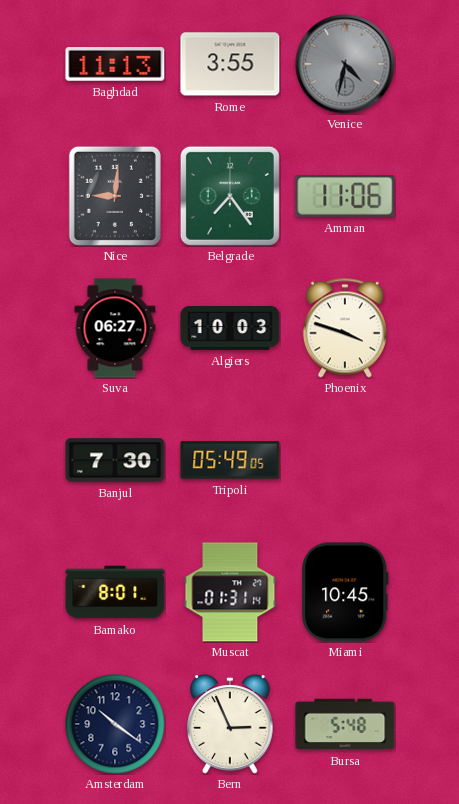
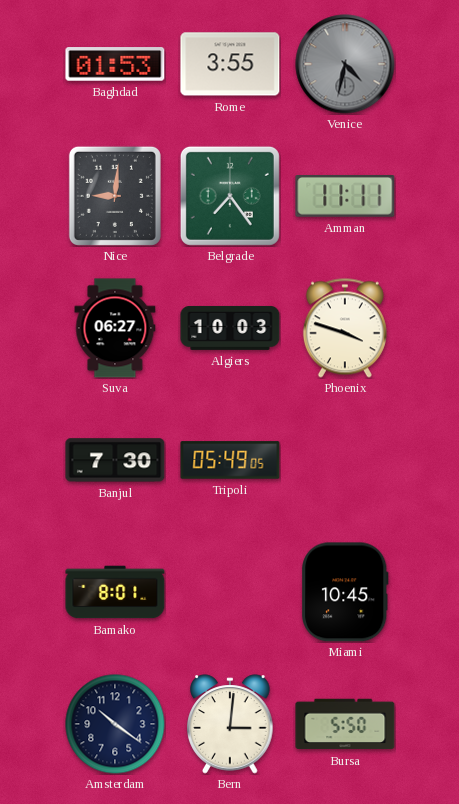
Baghdad: 11:13 -> 01:53
Amman: 11:06 -> 11:11
Muscat: 01:31 -> none
Bern: 2:56 -> 3:01
Bursa: 5:48 -> 5:50
